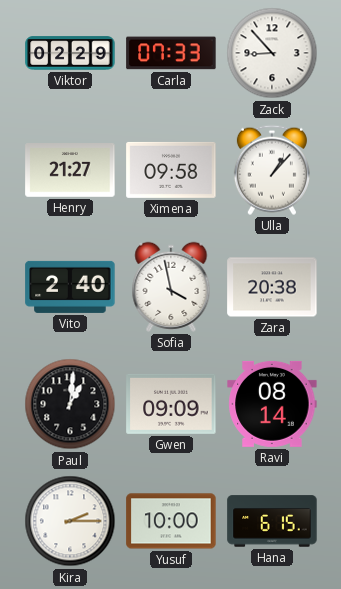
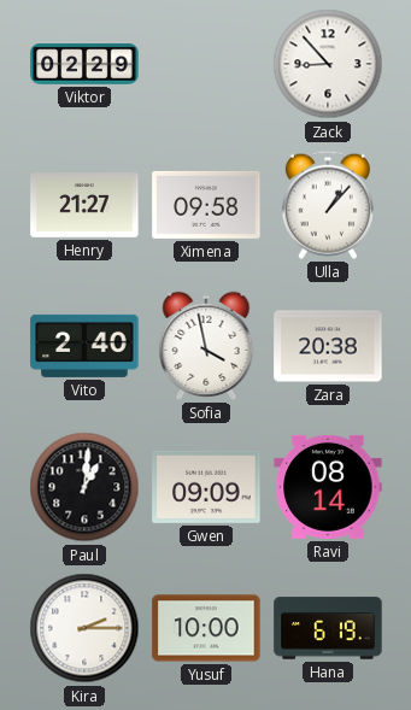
Carla: 07:33 -> none
Hana: 6:15 -> 6:19
